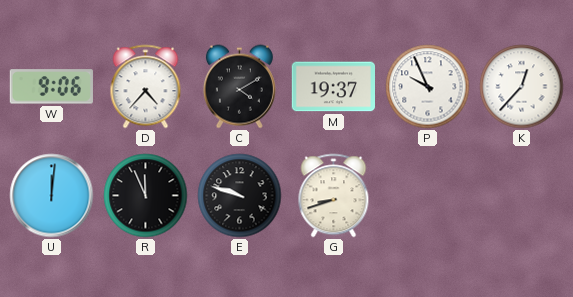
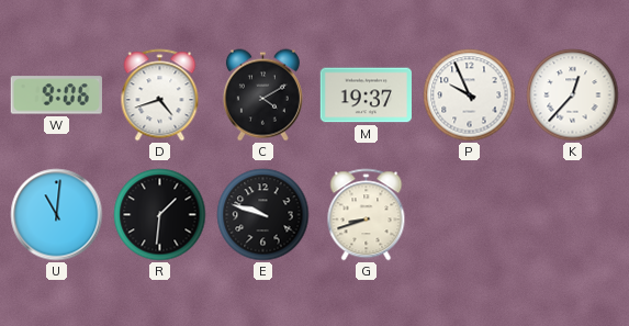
D: 4:37 -> 4:42
U: 12:01 -> 11:01
R: 11:56 -> 1:31
